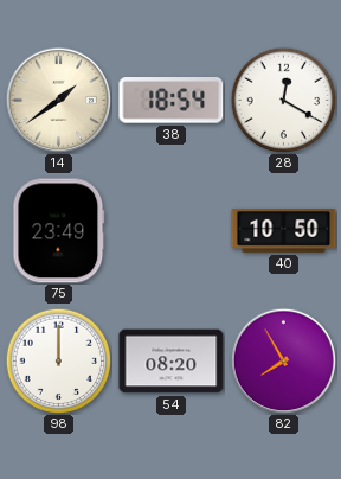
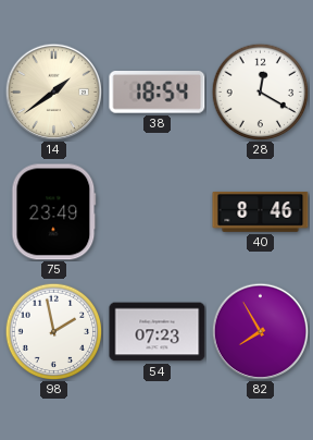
40: 10:50 -> 8:46
98: 12:00 -> 1:58
54: 08:20 -> 07:23
